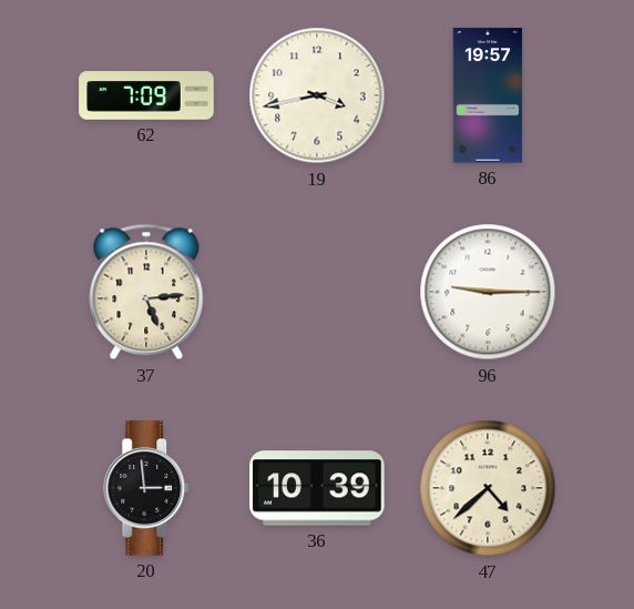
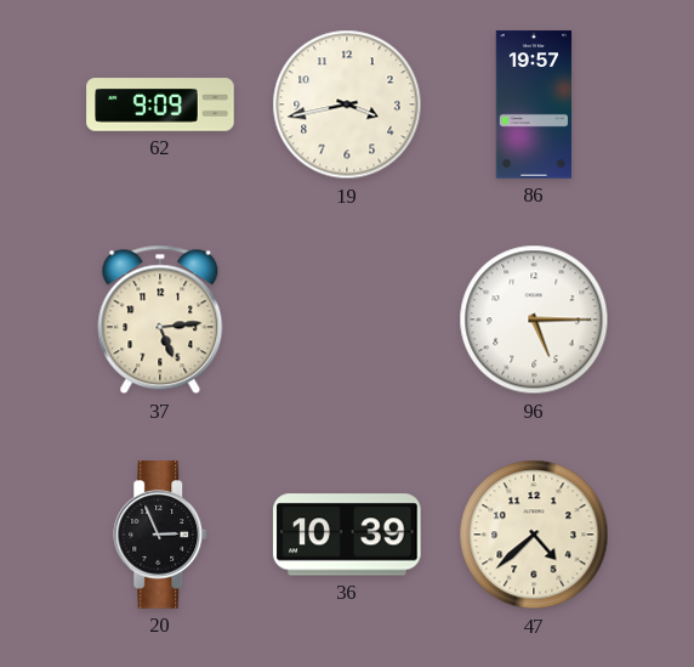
62: 7:09 -> 9:09
96: 9:15 -> 5:15
20: 2:59 -> 2:56
